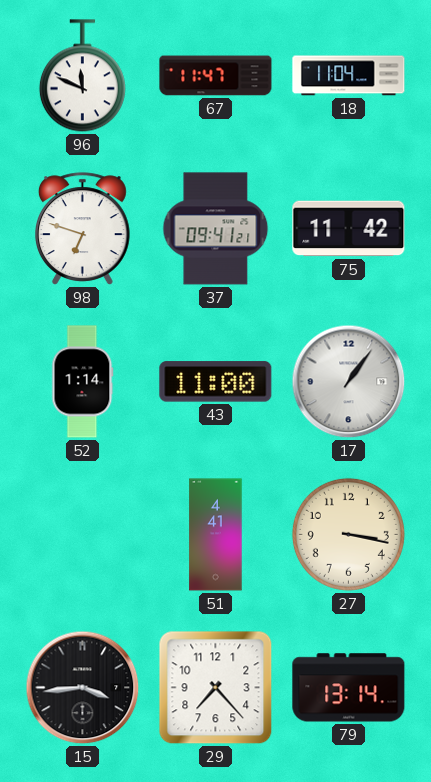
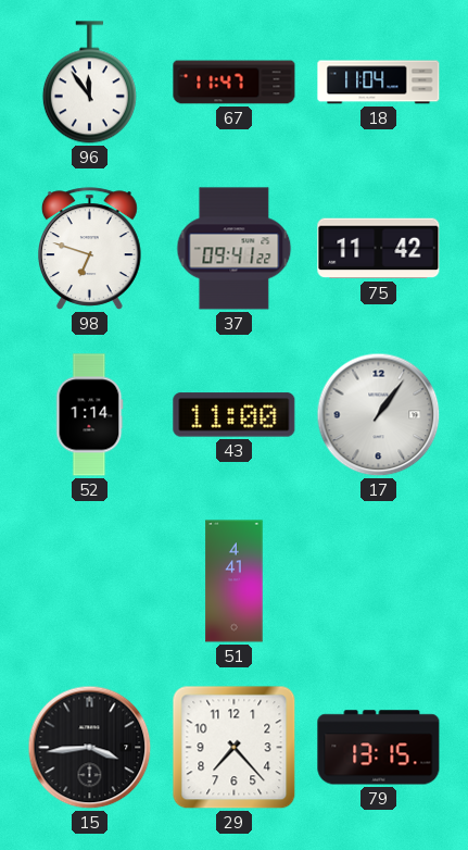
96: 11:49 -> 11:54
37: 09:41:21 -> 09:41:22
27: 3:17 -> none
79: 13:14 -> 13:15
